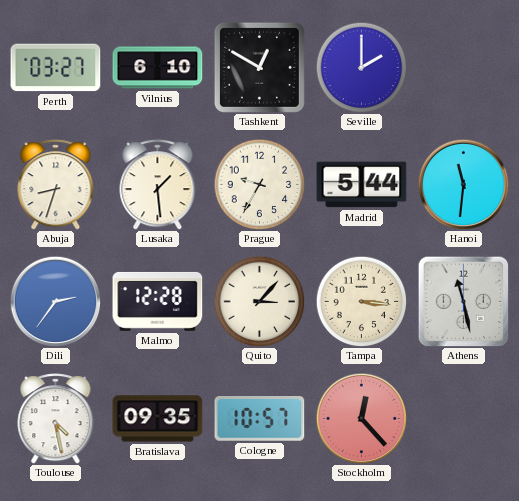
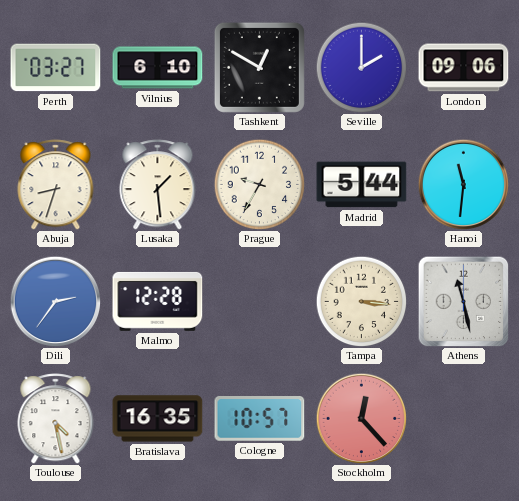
London: none -> 09:06
Quito: 3:07 -> none
Bratislava: 09:35 -> 16:35
